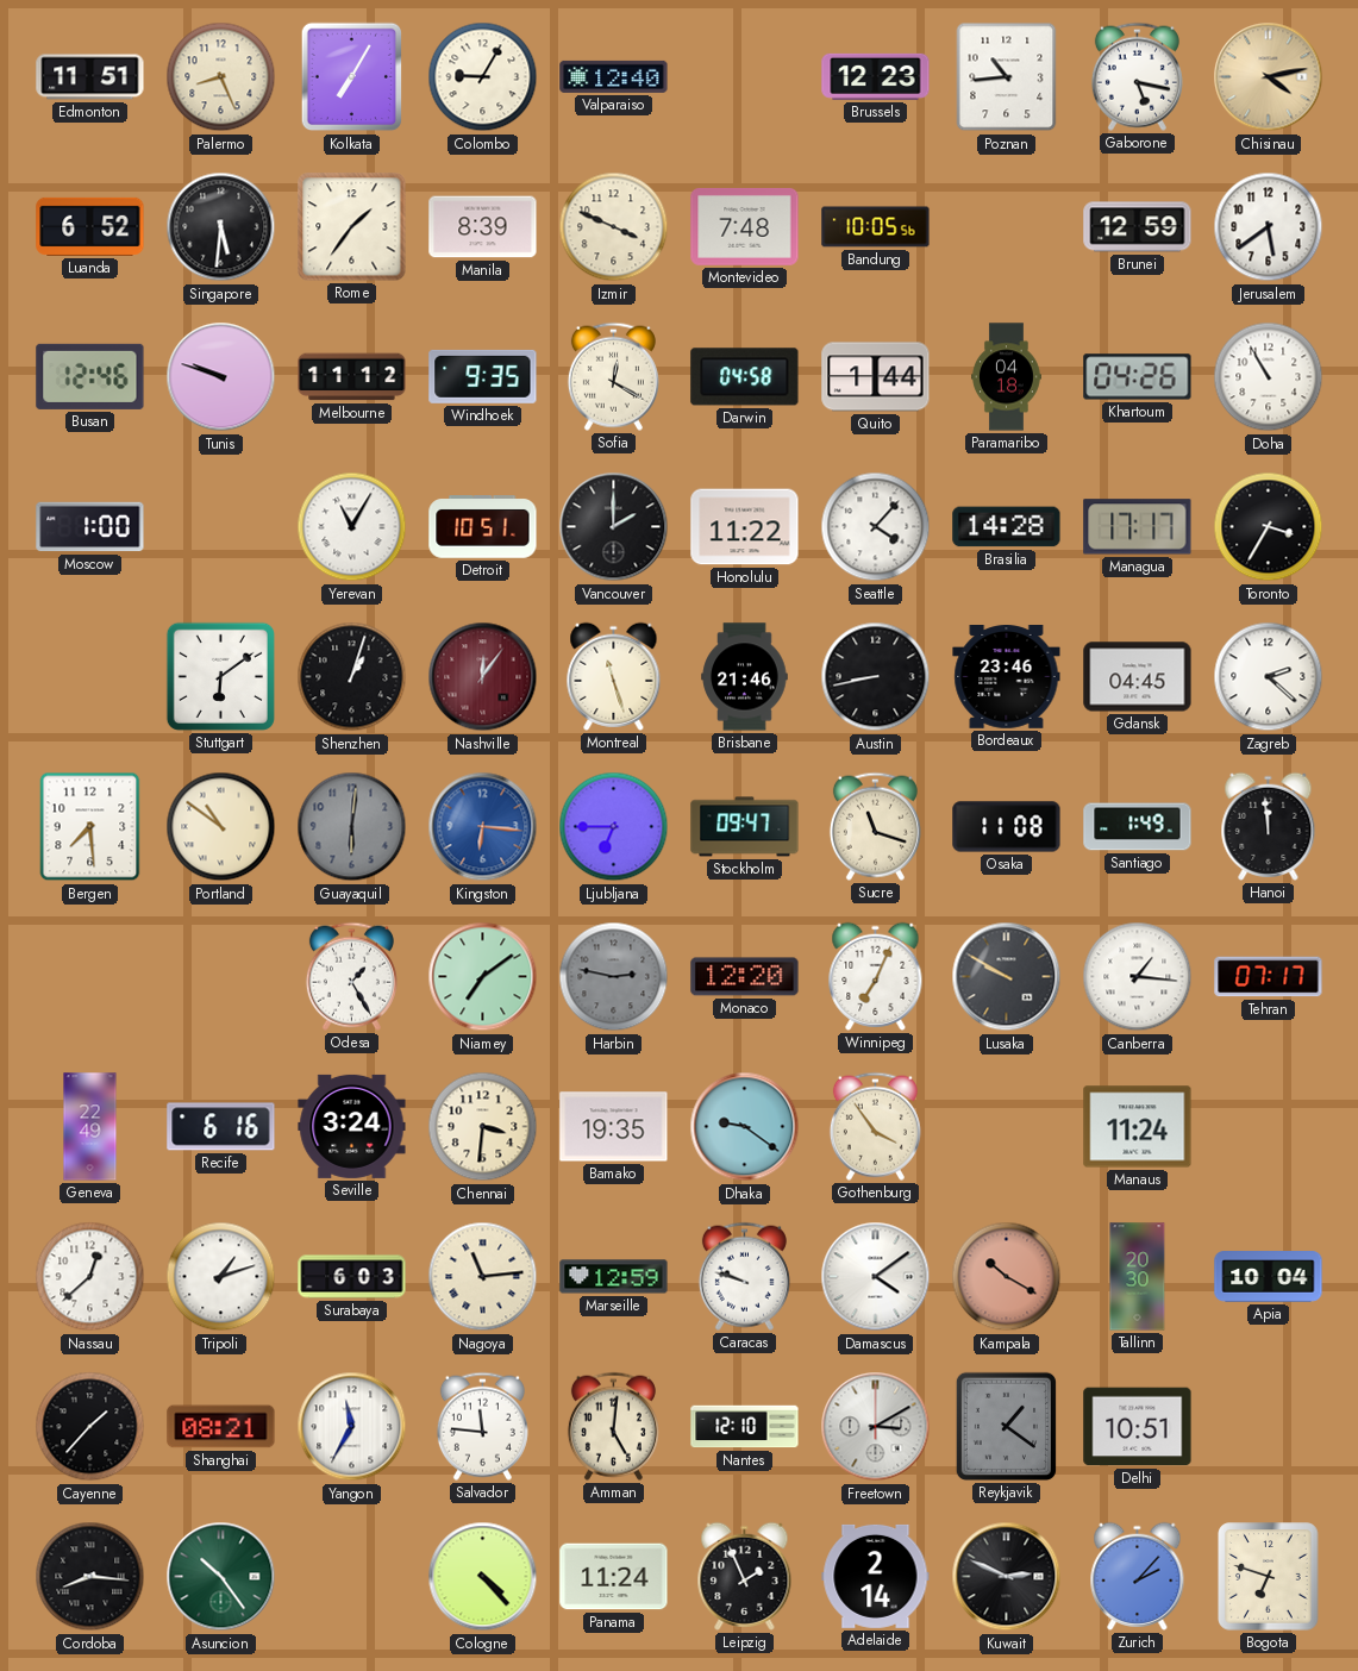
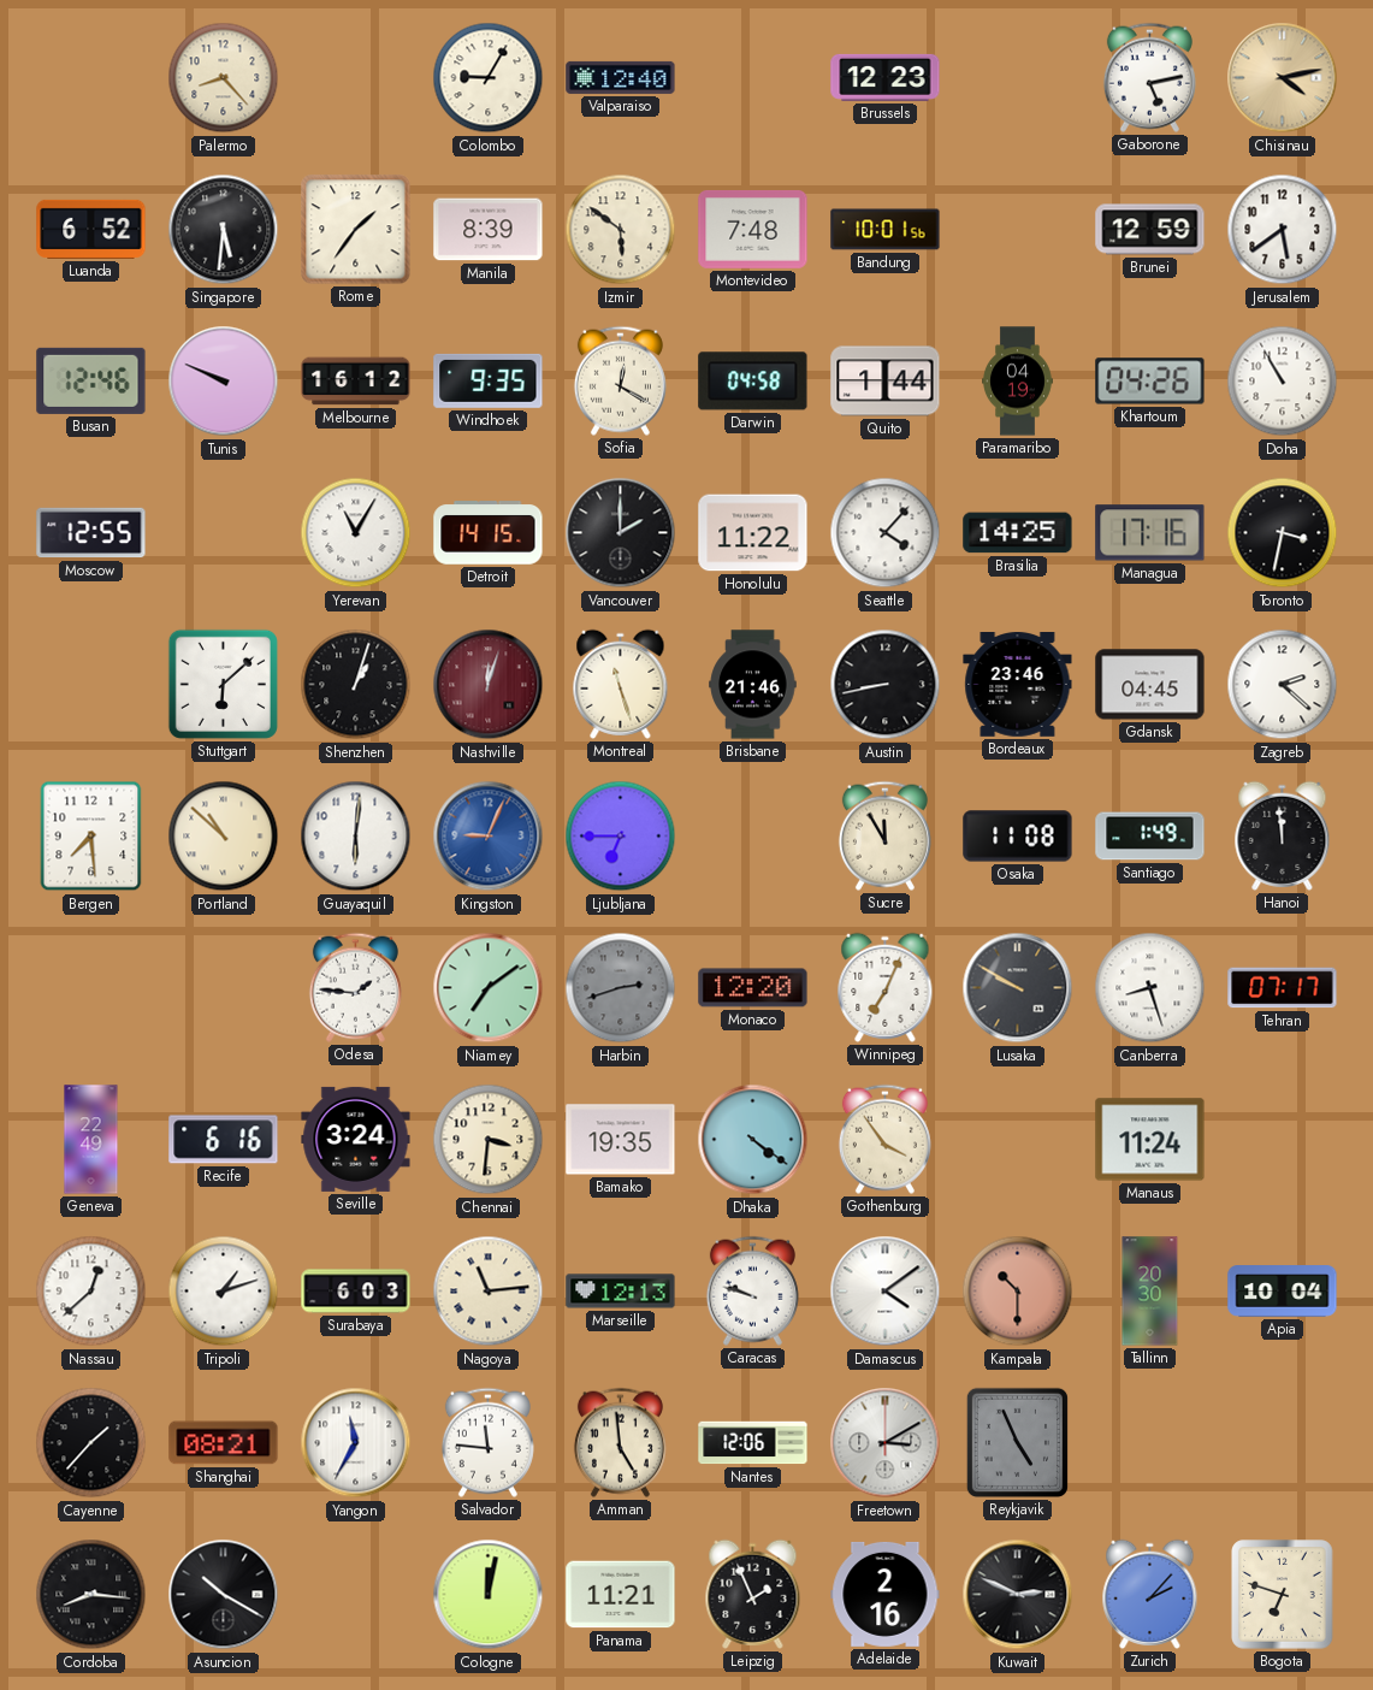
Edmonton: 11:51 -> none
Palermo: 8:26 -> 8:23
Kolkata: 7:05 -> none
Poznan: 10:44 -> none
Gaborone: 5:17 -> 5:13
Izmir: 3:49 -> 5:51
Bandung: 10:05 -> 10:01
Tunis: 9:48 -> 9:49
Melbourne: 11:12 -> 16:12
Paramaribo: 04:18 -> 04:19
Moscow: 1:00 -> 12:55
Detroit: 10:51 -> 14:15
Brasilia: 14:28 -> 14:25
Managua: 17:17 -> 17:16
Toronto: 3:35 -> 3:32
Stuttgart: 6:09 -> 6:08
Nashville: 12:06 -> 12:03
Portland: 10:51 -> 10:52
Guayaquil dial: grey -> white
Kingston: 6:16 -> 9:04
Stockholm: 09:47 -> none
Sucre: 11:18 -> 11:55
Odesa: 1:25 -> 1:46
Harbin: 2:47 -> 2:42
Canberra: 1:16 -> 8:27
Dhaka: 9:21 -> 4:21
Marseille: 12:59 -> 12:13
Kampala: 10:20 -> 10:30
Amman: 5:01 -> 4:59
Nantes: 12:10 -> 12:06
Reykjavik: 1:21 -> 4:56
Delhi: 10:51 -> none
Asuncion: 10:24 -> 10:20
Asuncion dial: green -> black
Cologne: 4:23 -> 12:02
Panama: 11:24 -> 11:21
Adelaide: 2:14 -> 2:16
